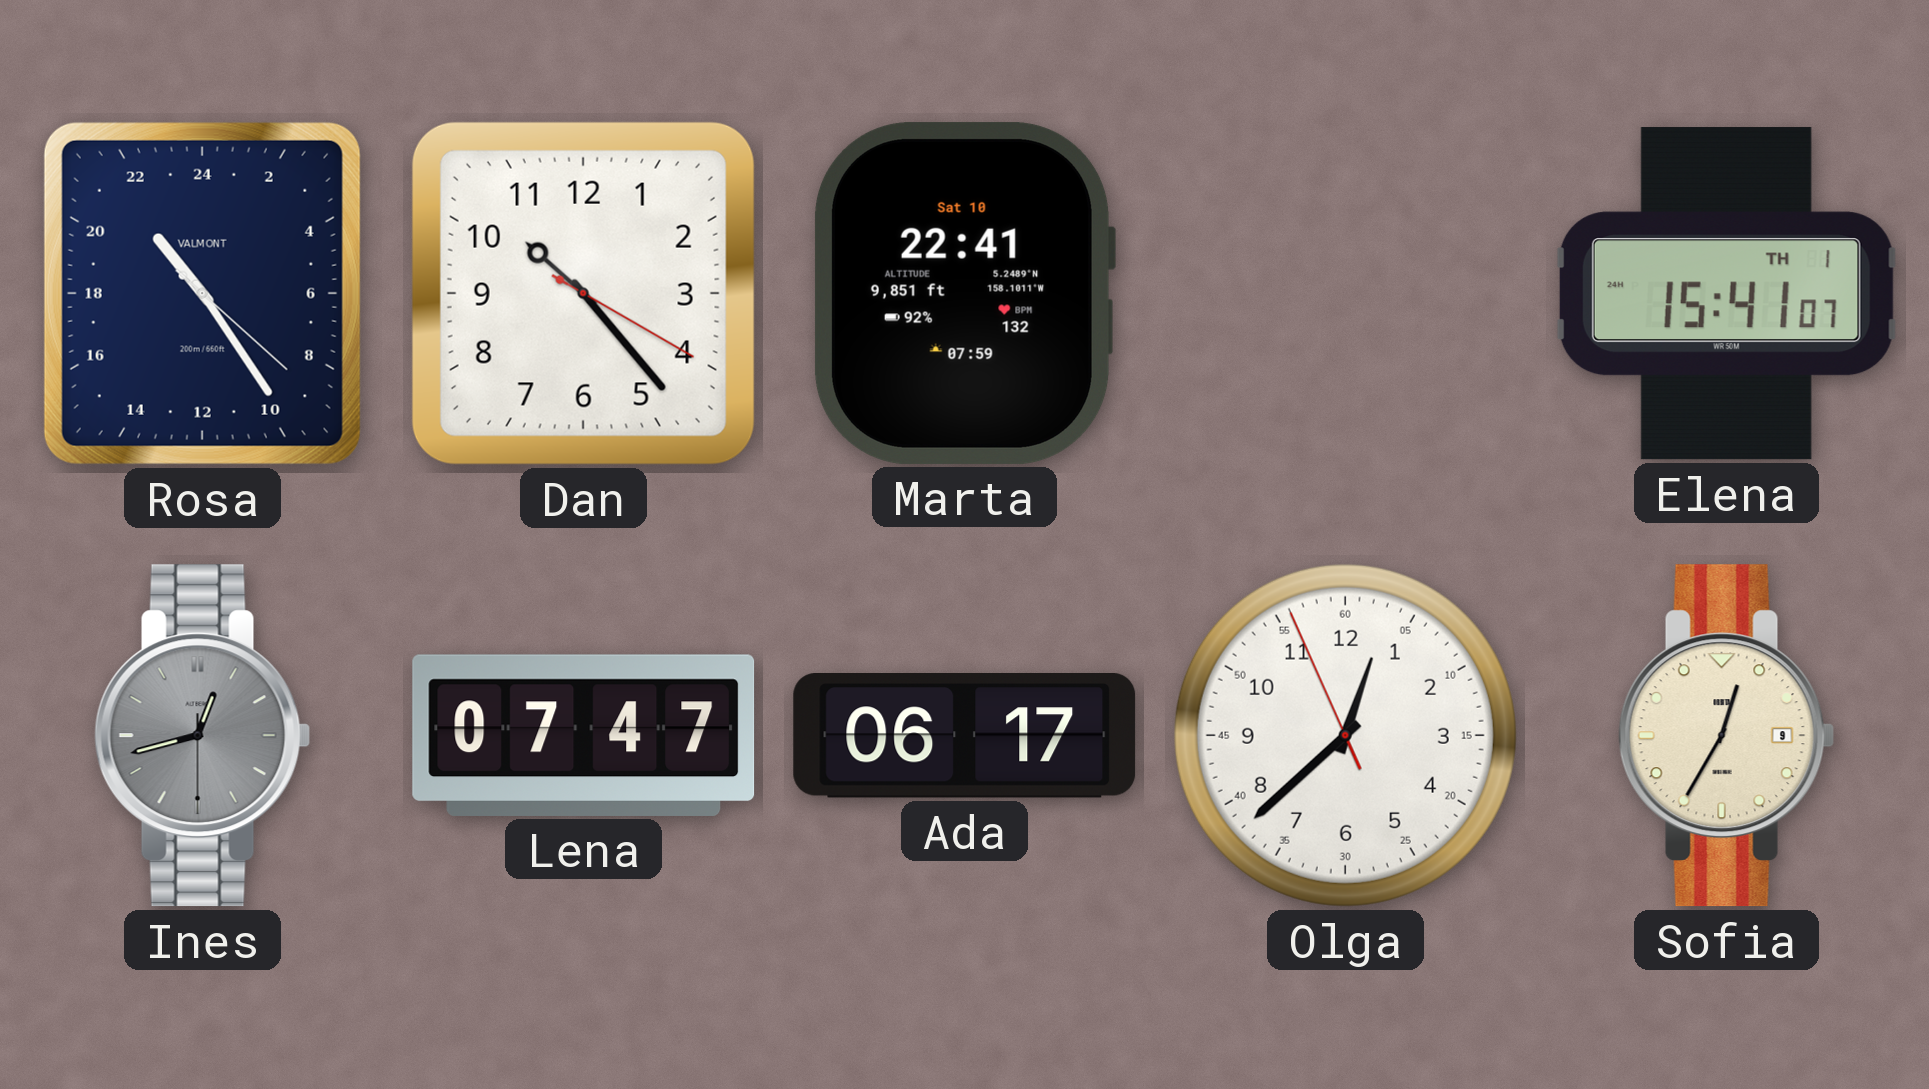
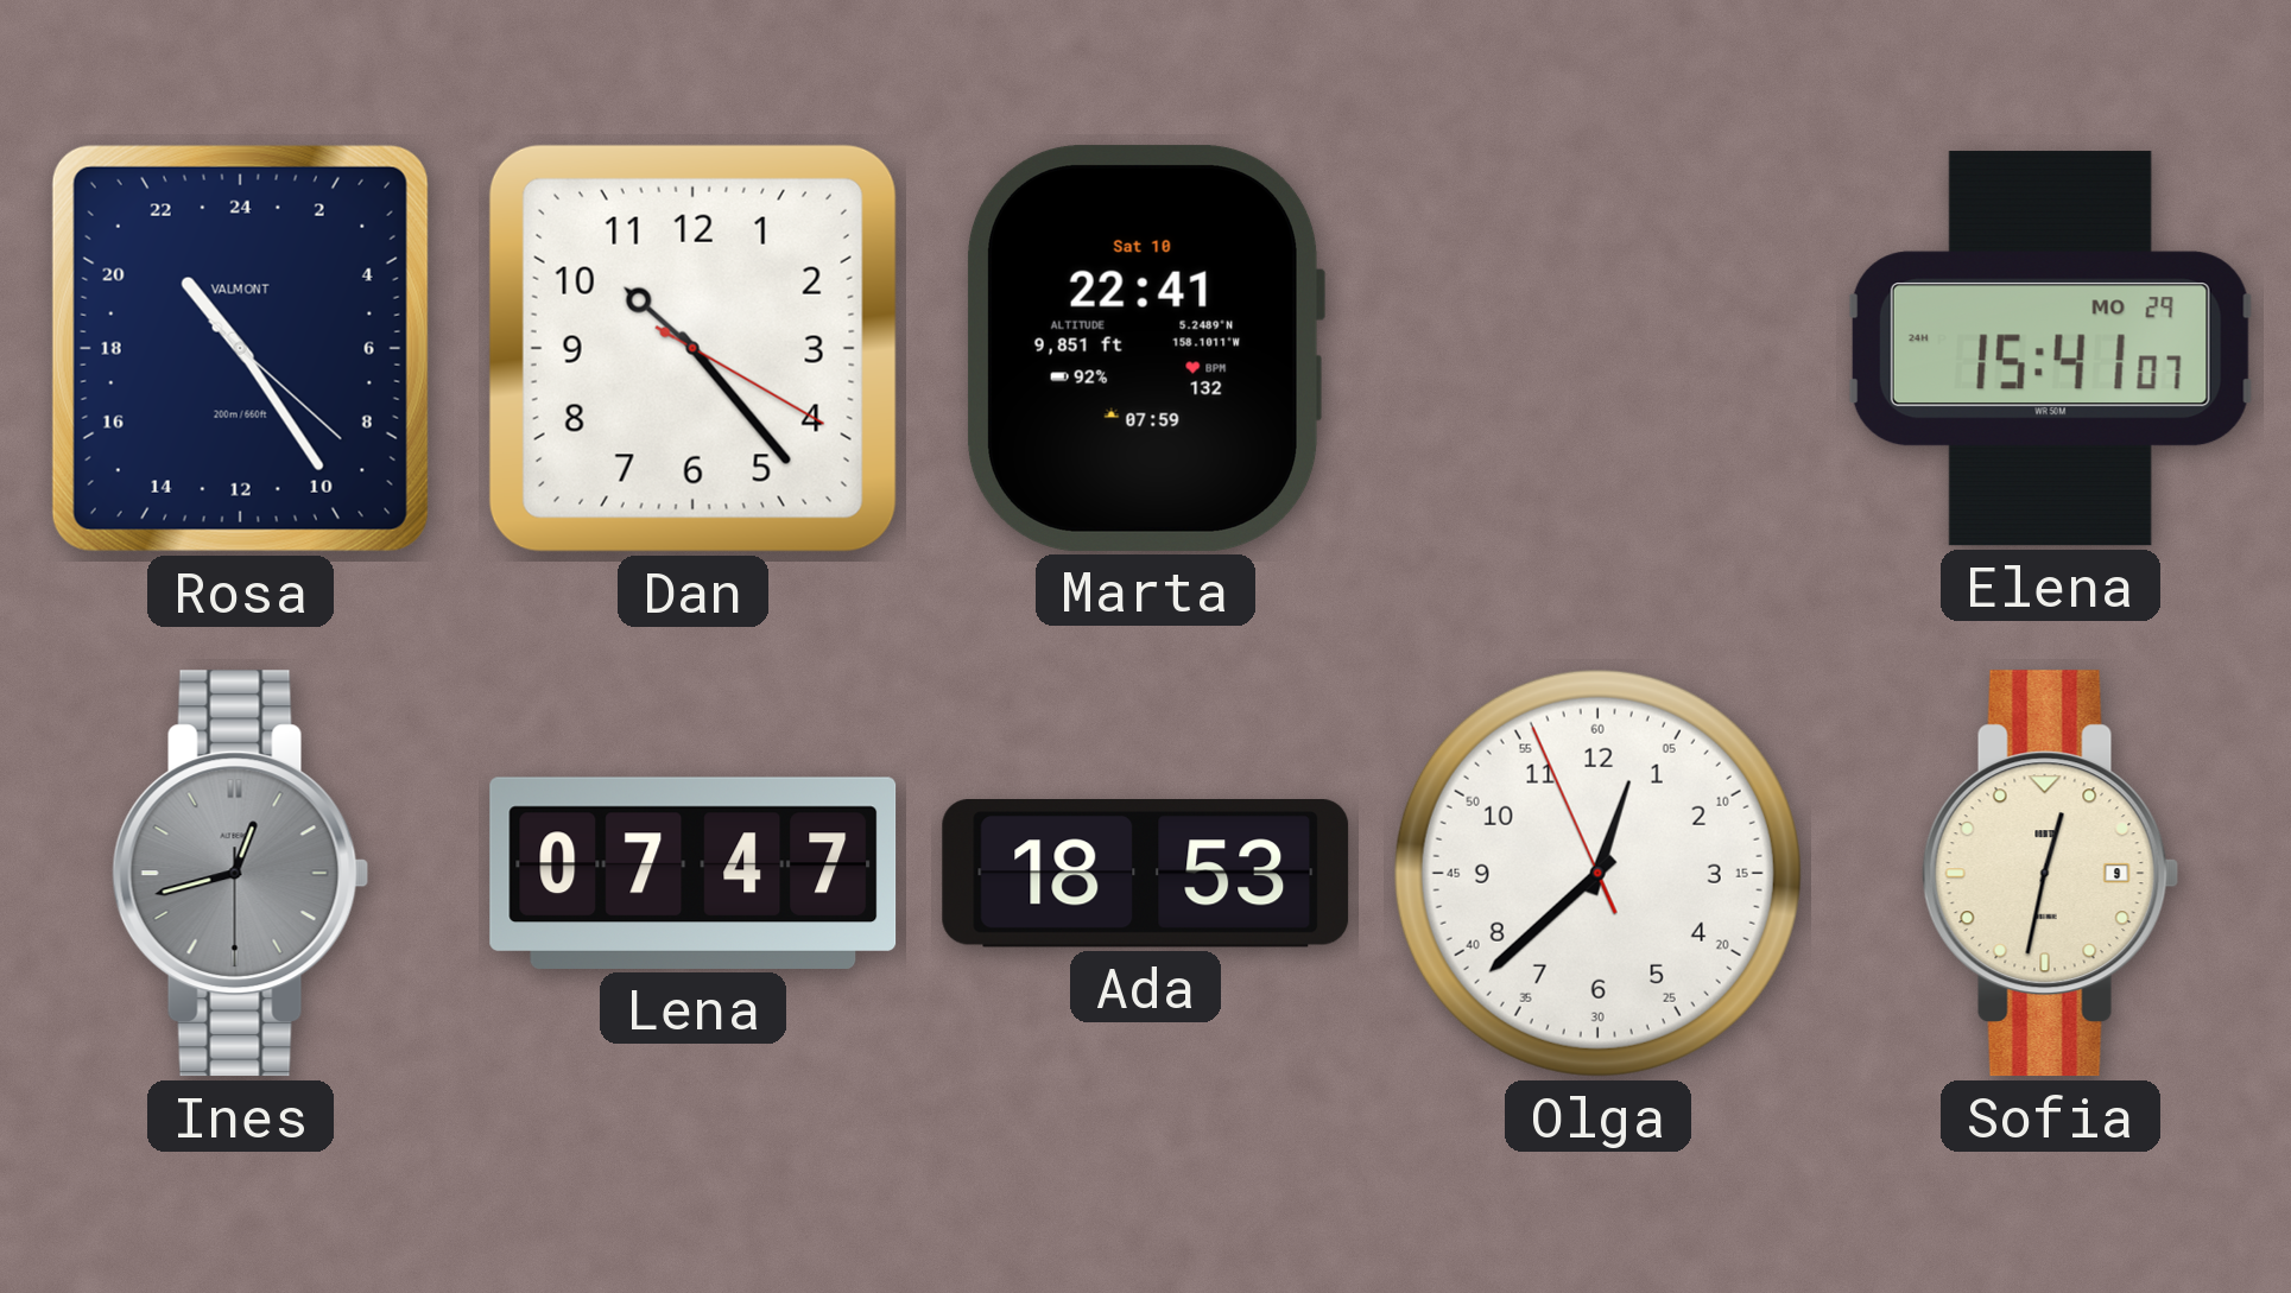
Elena date: TH 1 -> MO 29
Ada: 06:17 -> 18:53
Sofia: 12:35 -> 12:32
